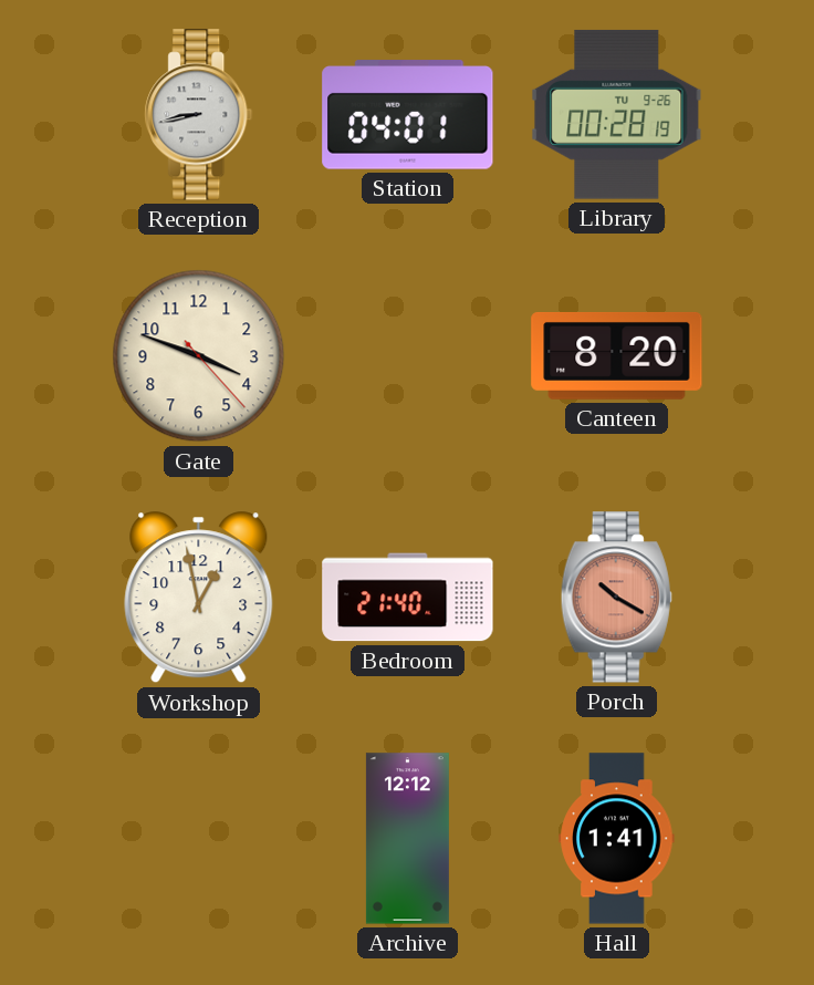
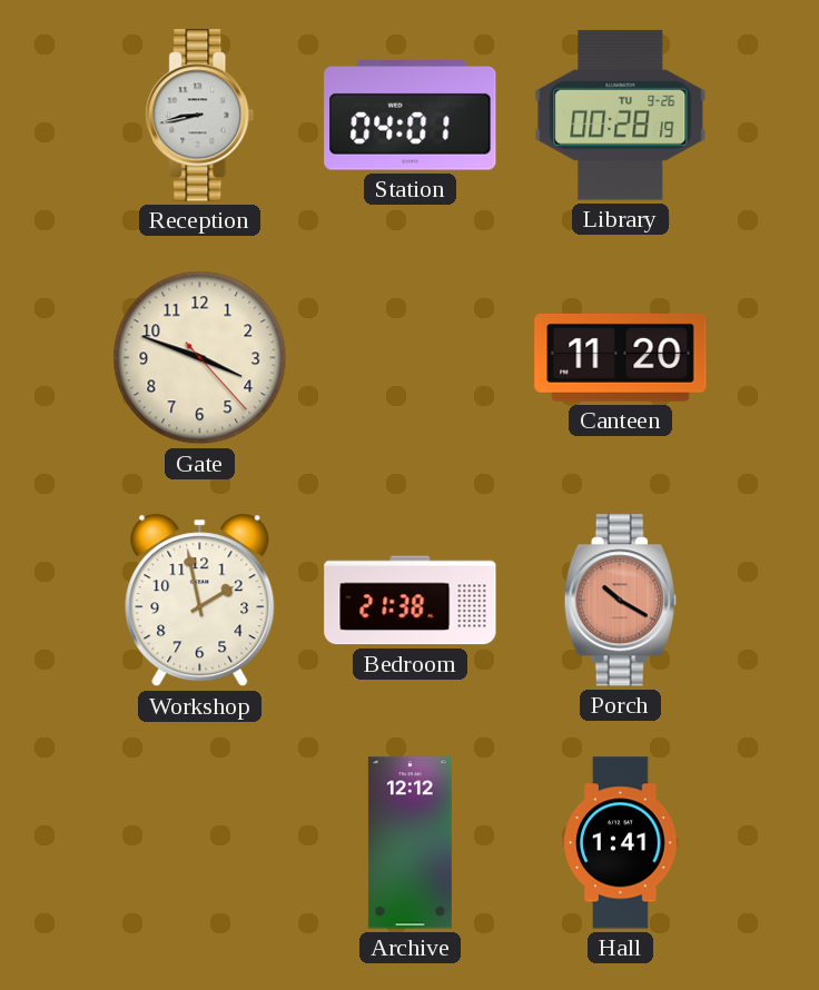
Canteen: 8:20 -> 11:20
Workshop: 12:58 -> 1:58
Bedroom: 21:40 -> 21:38
